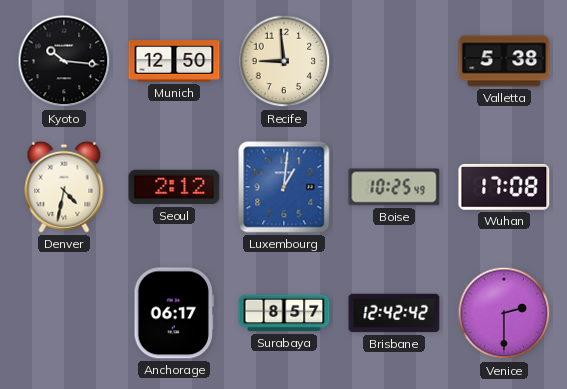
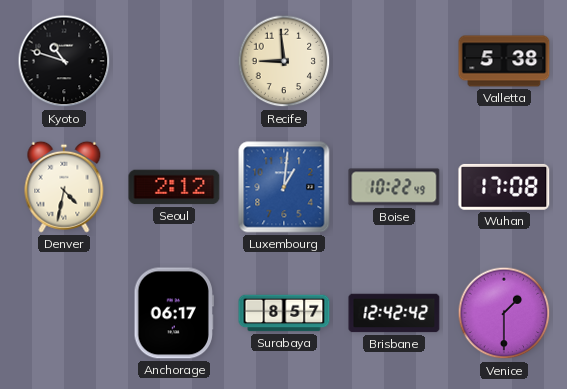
Kyoto: 10:16 -> 10:48
Munich: 12:50 -> none
Boise: 10:25 -> 10:22
Venice: 2:30 -> 1:30
